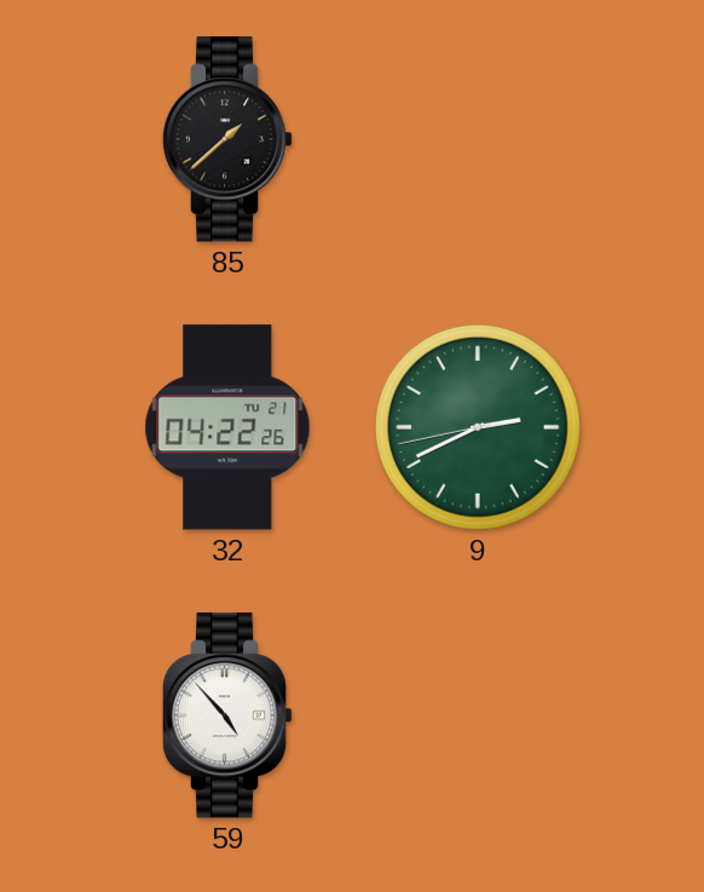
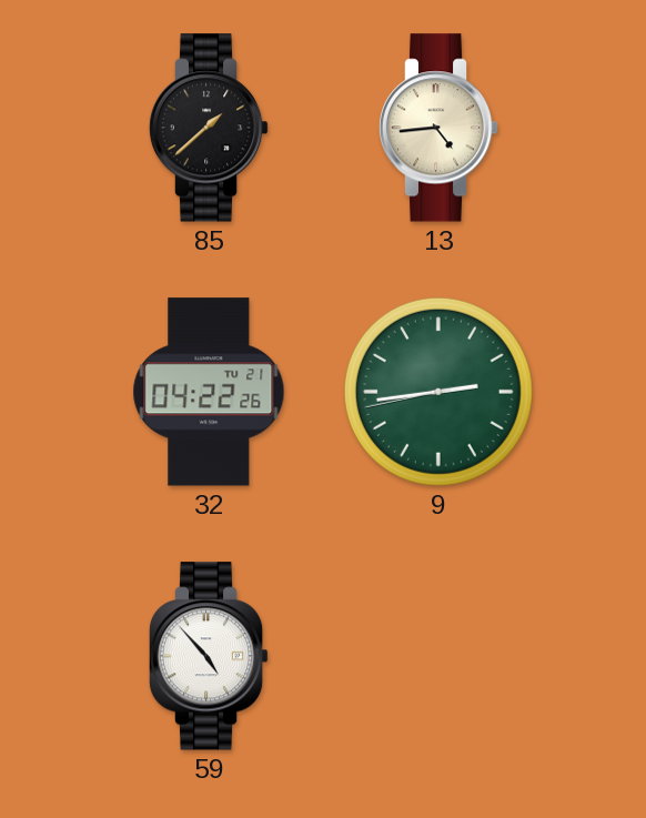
13: none -> 4:44
9: 2:40 -> 2:43
